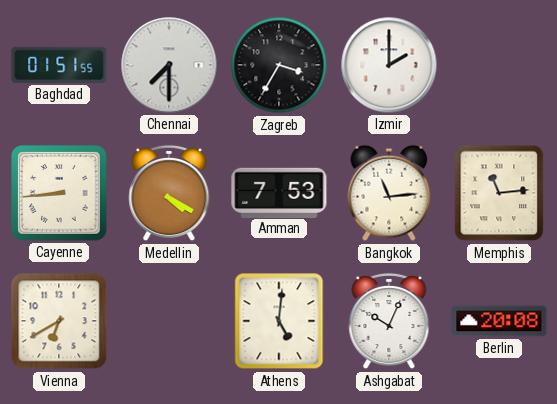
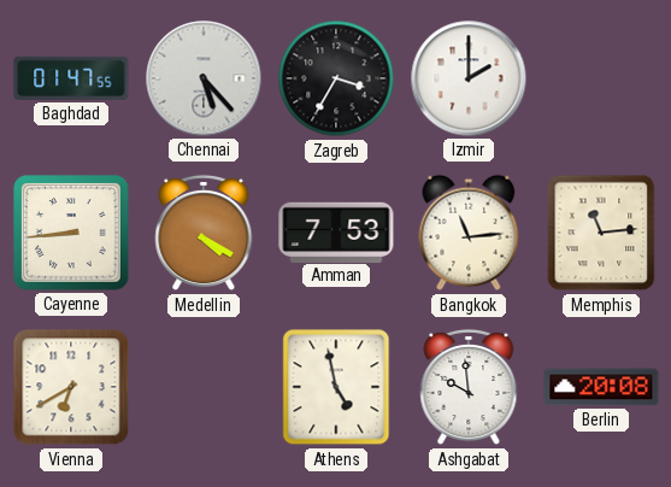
Baghdad: 01:51 -> 01:47
Chennai: 7:30 -> 5:23
Athens: 5:01 -> 4:58
Ashgabat: 10:04 -> 9:59
